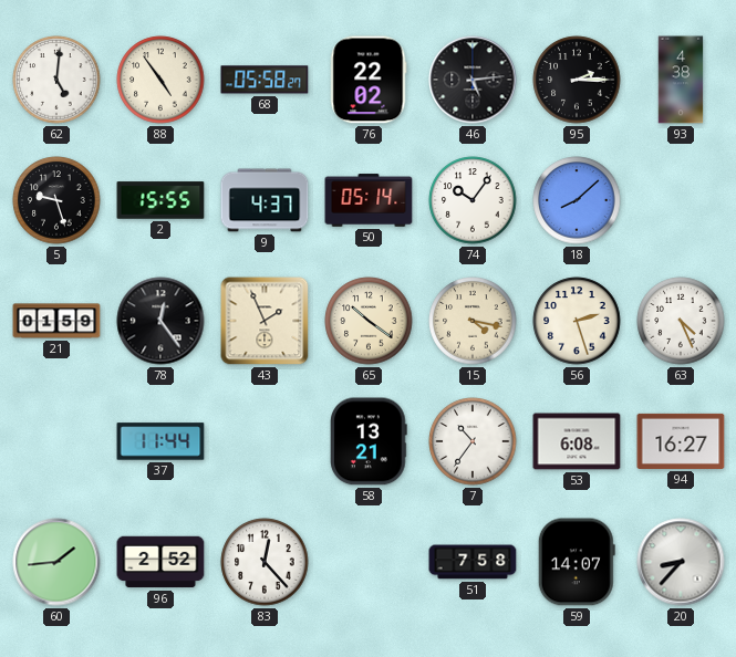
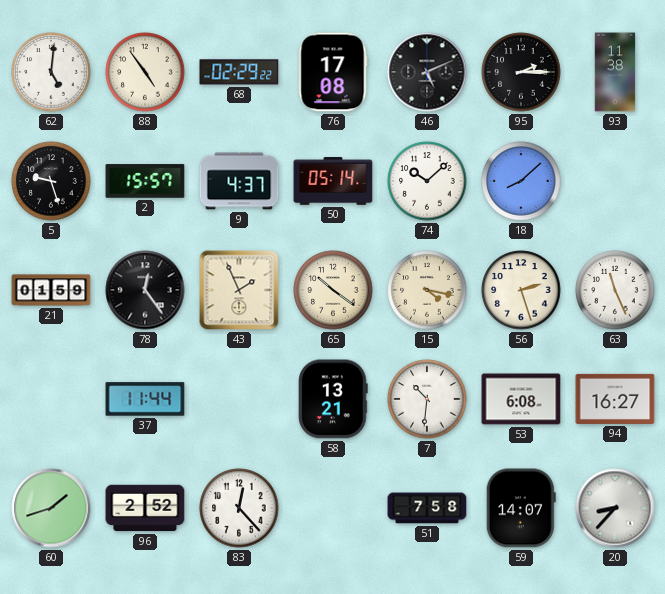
68: 05:58 -> 02:29
76: 22:02 -> 17:08
46: 5:14 -> 5:11
93: 4:38 -> 11:38
2: 15:55 -> 15:57
74: 10:06 -> 10:08
63: 4:26 -> 11:26
7: 10:36 -> 10:31
60: 1:44 -> 1:42
